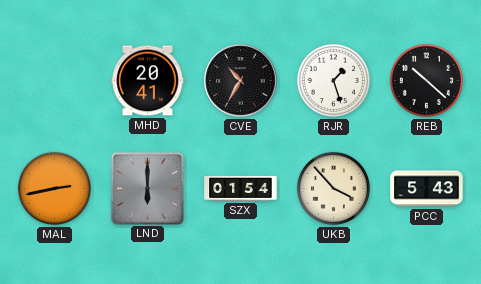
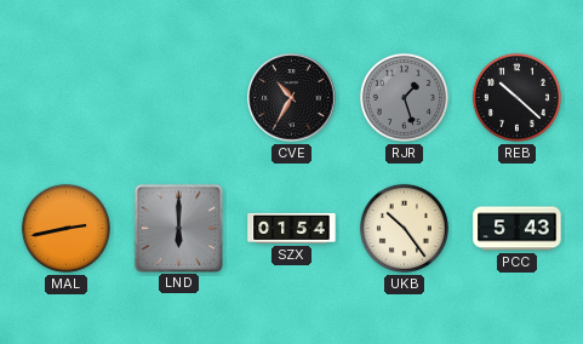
MHD: 20:41 -> none
RJR dial: white -> grey
UKB: 3:53 -> 10:24
